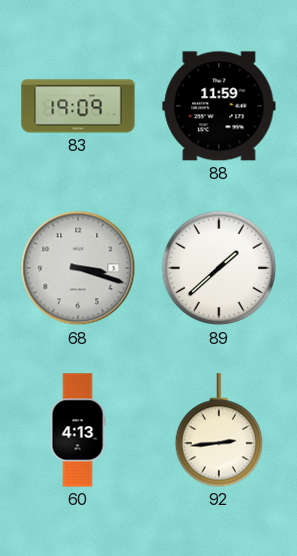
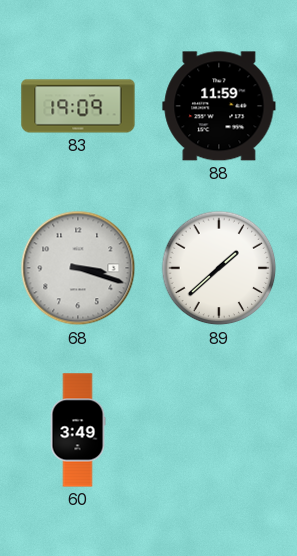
60: 4:13 -> 3:49
92: 2:44 -> none
